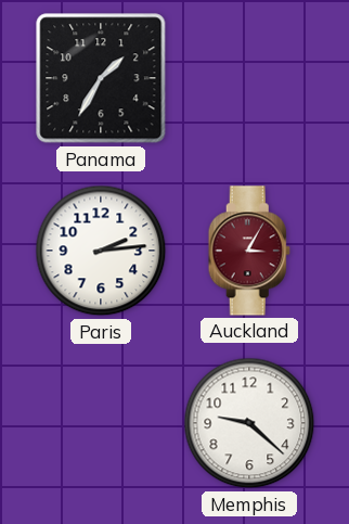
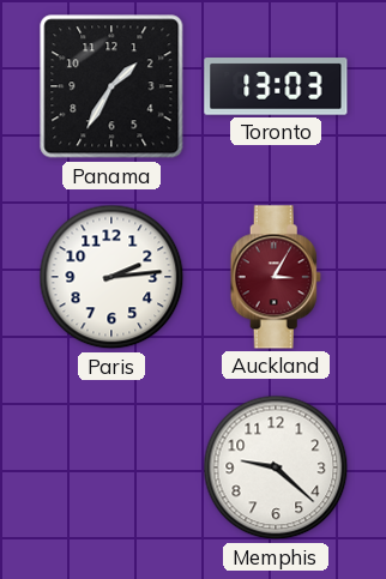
Toronto: none -> 13:03
